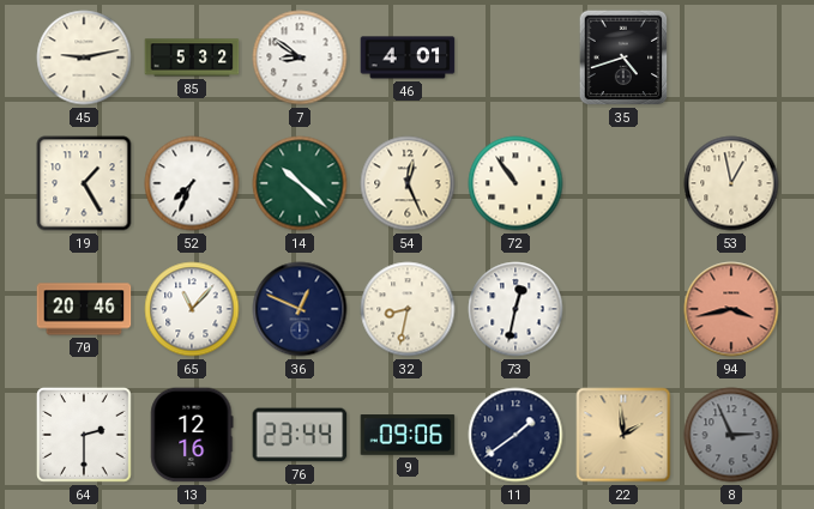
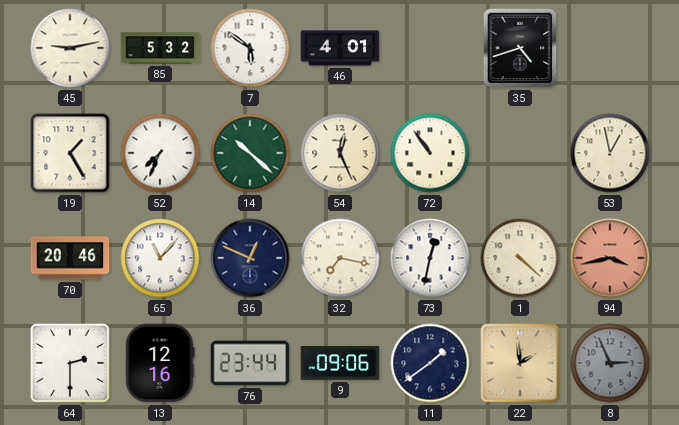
7: 8:51 -> 5:51
32: 8:32 -> 7:17
1: none -> 4:22
